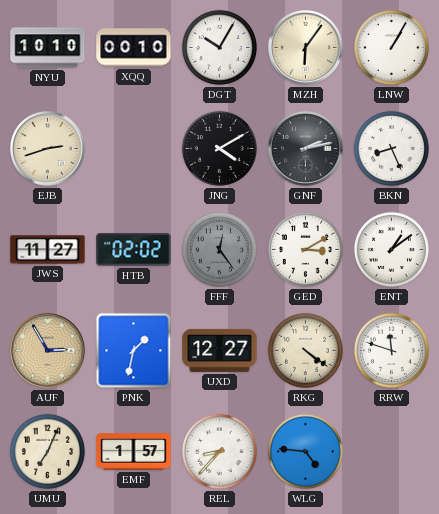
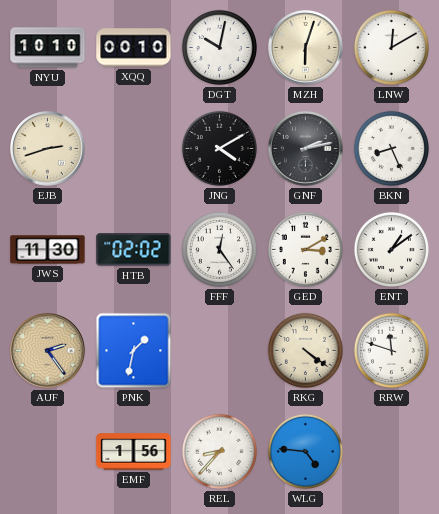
DGT: 10:05 -> 10:02
MZH: 6:06 -> 6:03
LNW: 1:05 -> 12:10
JWS: 11:27 -> 11:30
FFF dial: grey -> white
AUF: 2:55 -> 2:24
UXD: 12:27 -> none
UMU: 7:04 -> none
EMF: 1:57 -> 1:56
